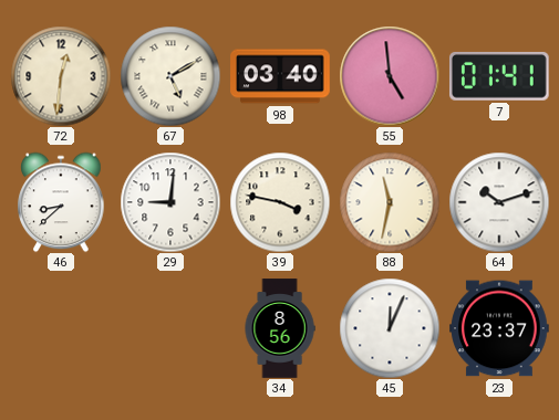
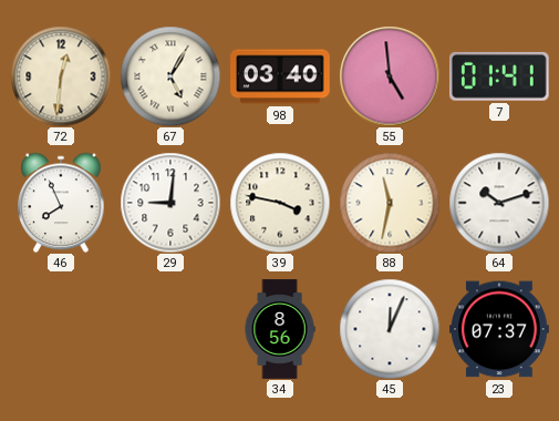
67: 5:10 -> 5:05
46: 8:38 -> 7:56
23: 23:37 -> 07:37
